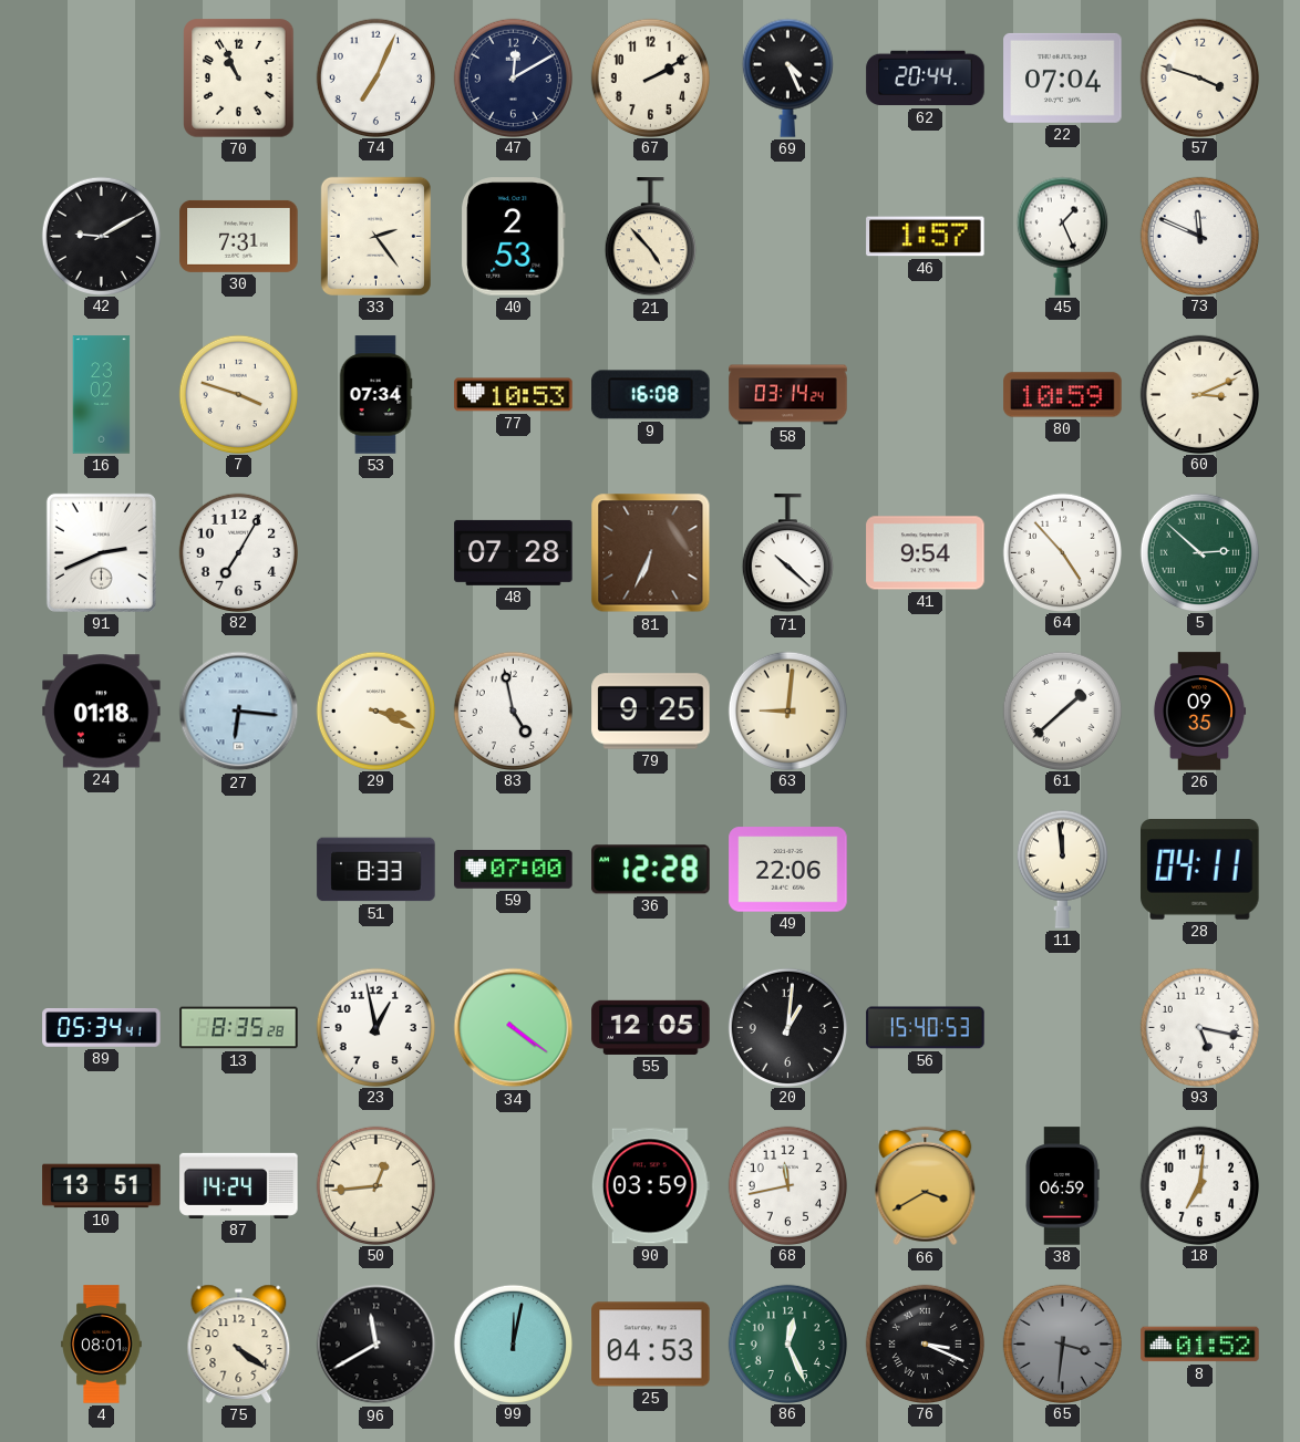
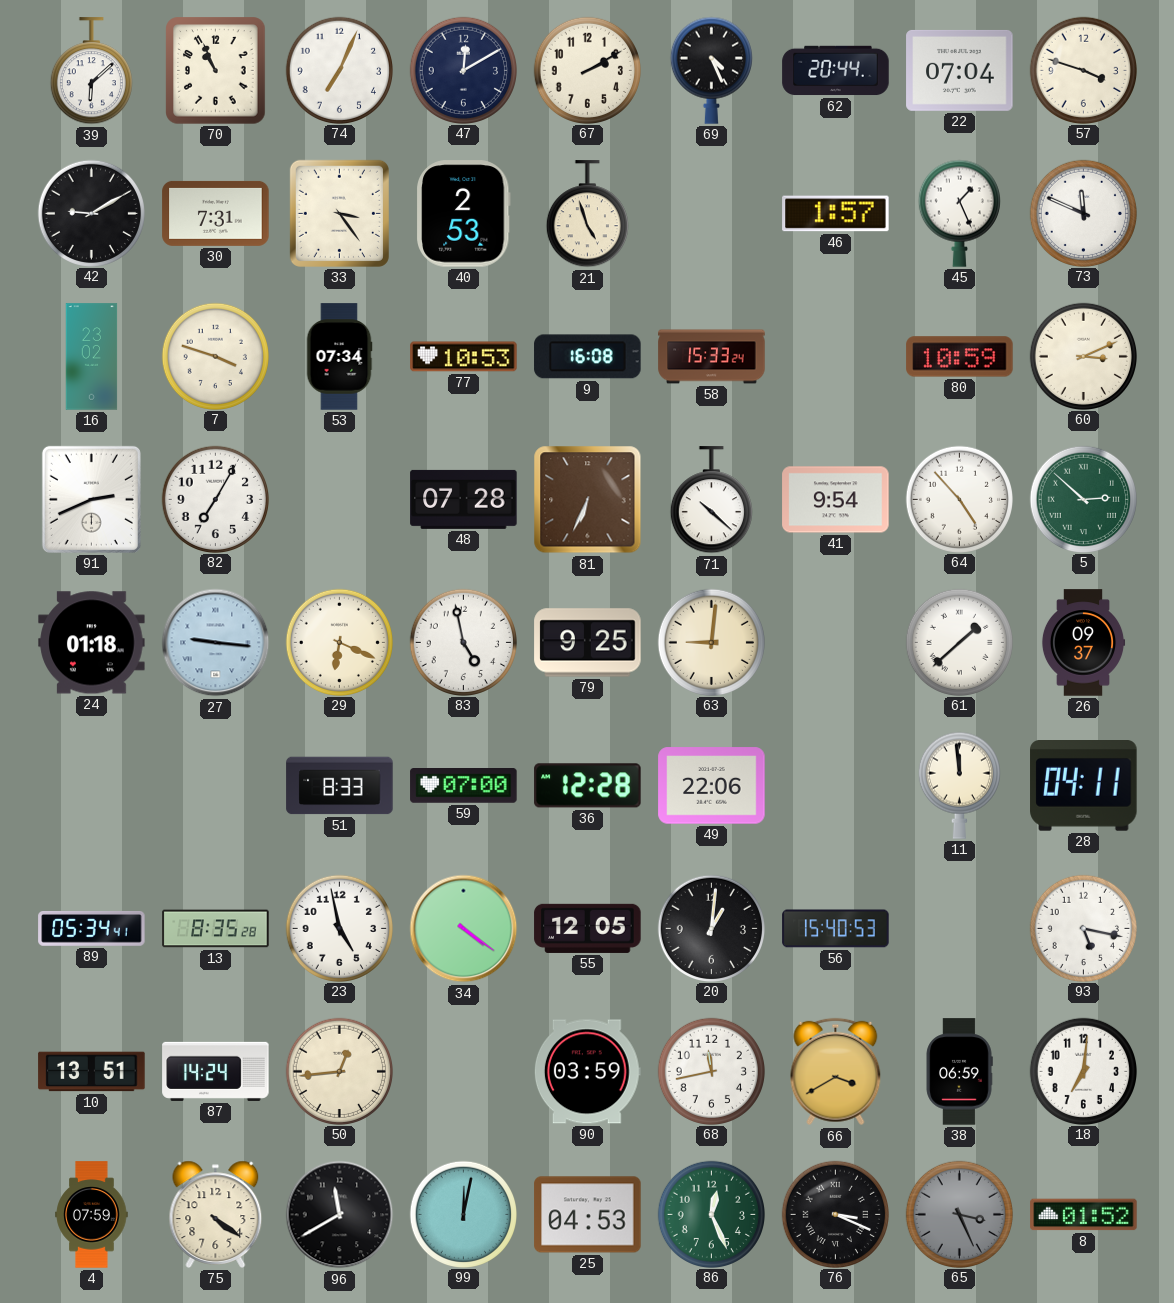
39: none -> 6:08
33: 2:24 -> 3:24
21: 4:53 -> 4:57
58: 03:14 -> 15:33
27: 6:16 -> 9:16
29: 3:19 -> 6:19
26: 09:35 -> 09:37
23: 12:58 -> 4:58
4: 08:01 -> 07:59
65: 3:31 -> 3:26
